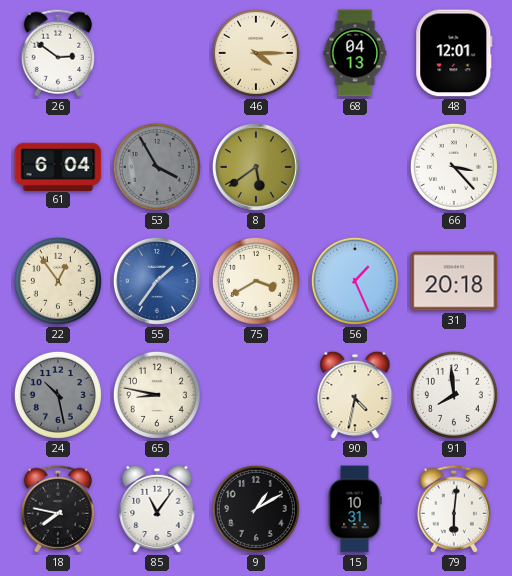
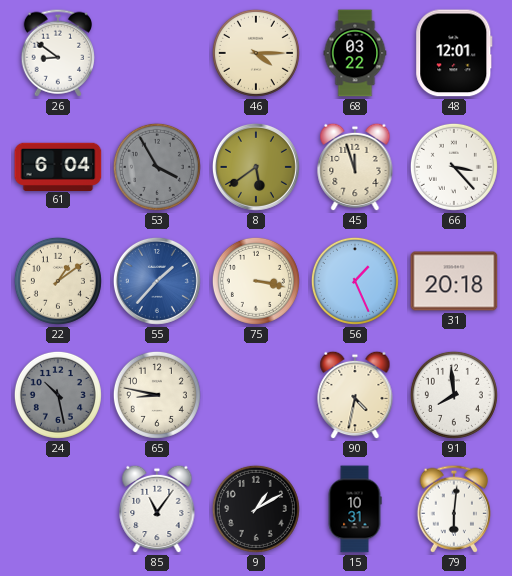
26: 2:51 -> 8:51
68: 04:13 -> 03:22
45: none -> 11:57
22: 12:54 -> 1:09
55: 1:36 -> 1:37
75: 3:40 -> 3:17
18: 7:47 -> none
